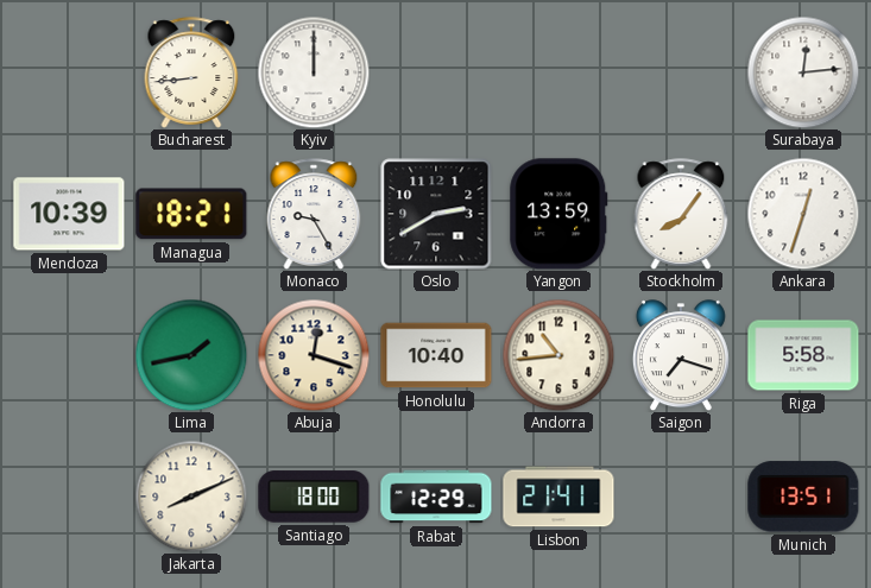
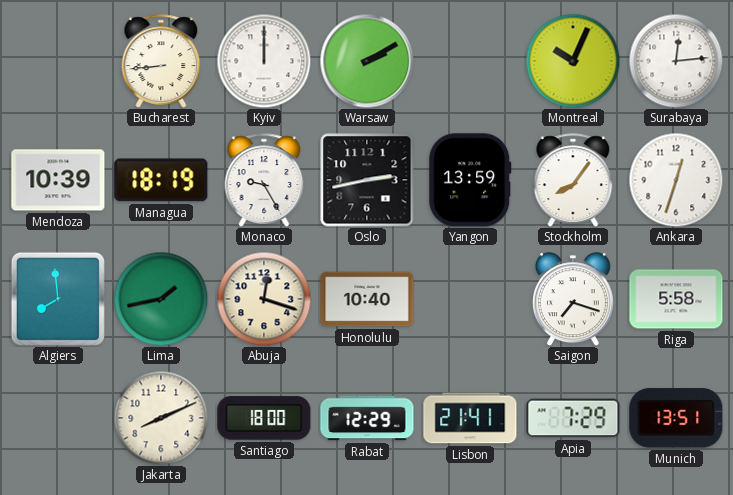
Warsaw: none -> 2:10
Montreal: none -> 10:04
Managua: 18:21 -> 18:19
Oslo: 2:40 -> 2:43
Algiers: none -> 7:59
Andorra: 10:44 -> none
Apia: none -> 7:29
